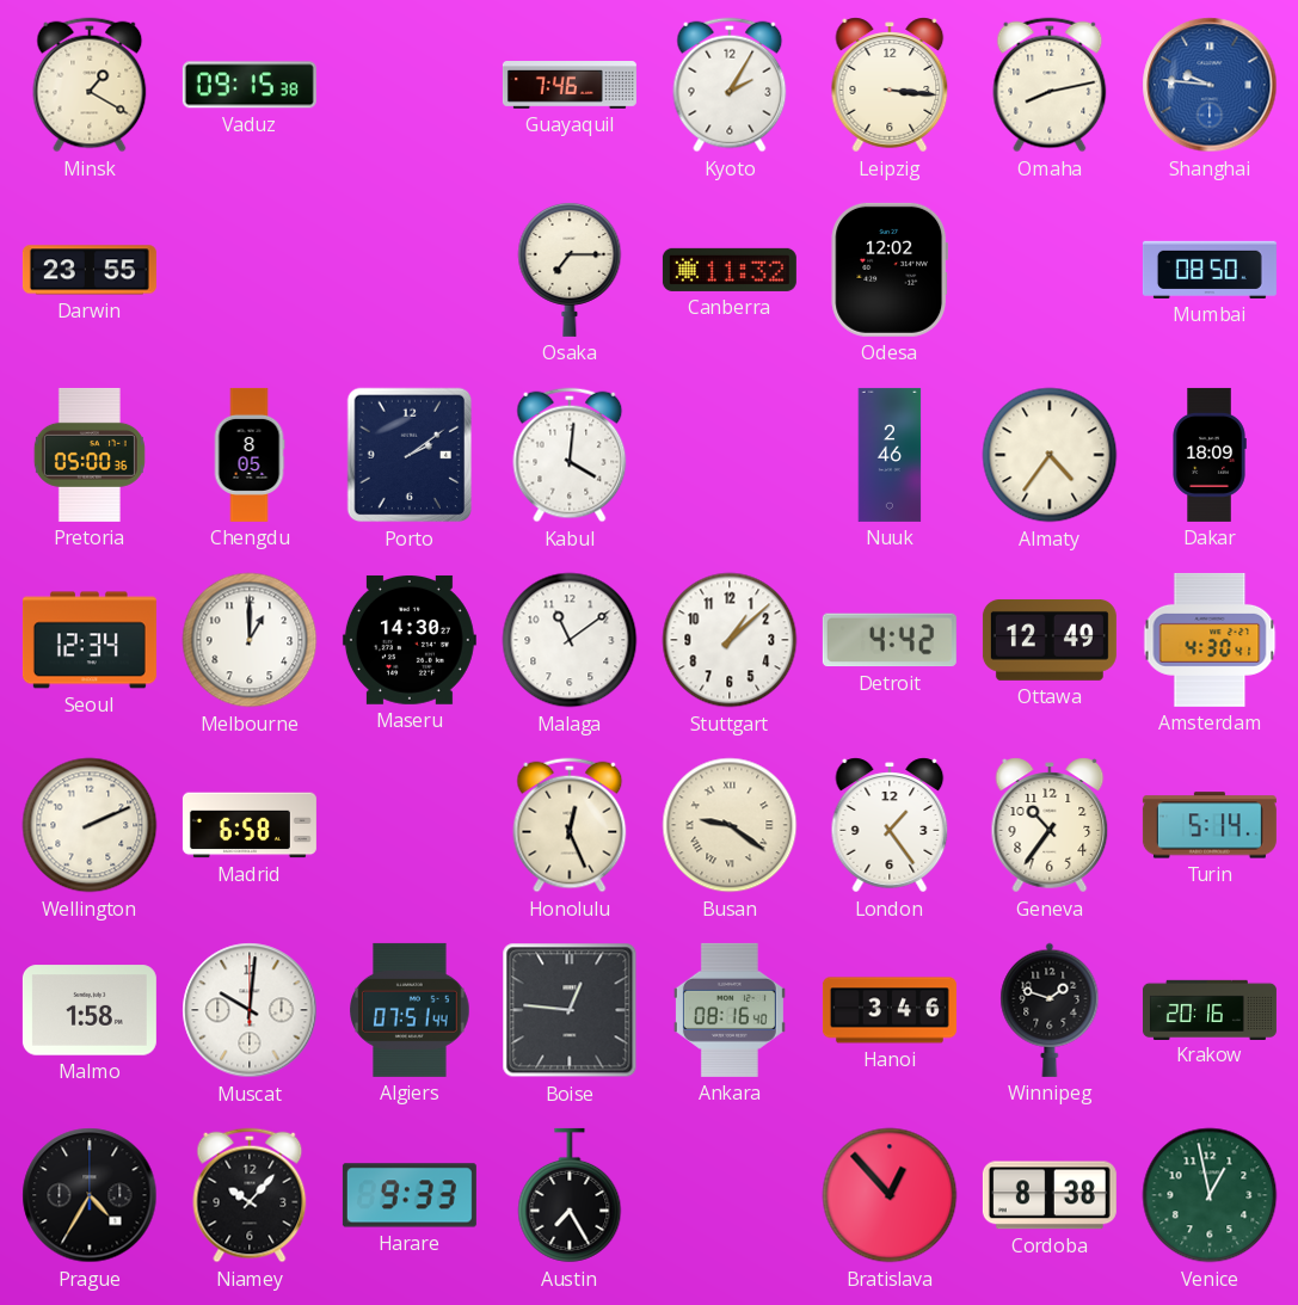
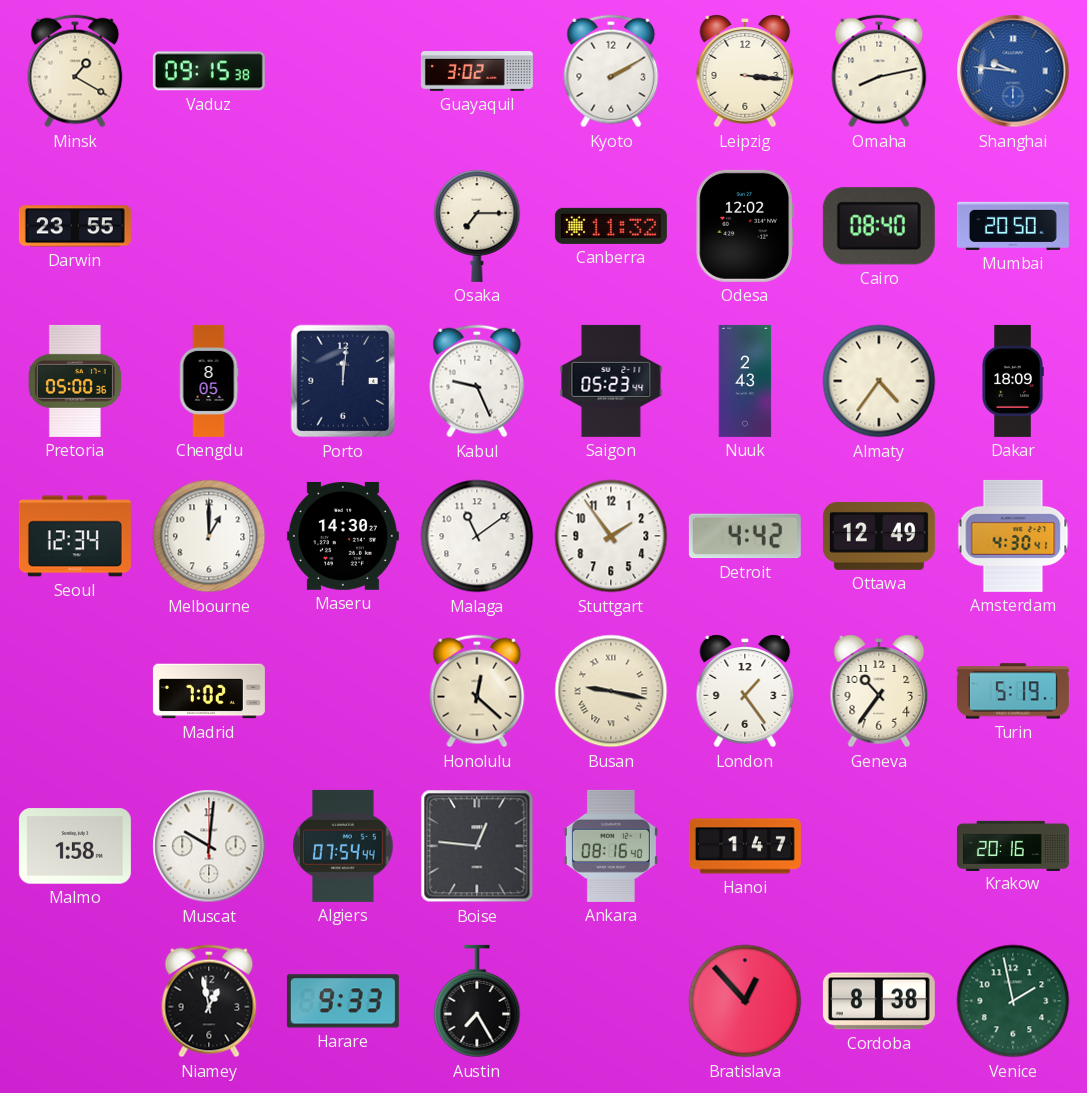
Guayaquil: 7:46 -> 3:02
Kyoto: 2:05 -> 2:10
Cairo: none -> 08:40
Mumbai: 08:50 -> 20:50
Porto: 2:09 -> 12:01
Kabul: 4:01 -> 9:26
Saigon: none -> 05:23
Nuuk: 2:46 -> 2:43
Stuttgart: 1:08 -> 1:54
Wellington: 2:11 -> none
Madrid: 6:58 -> 7:02
Honolulu: 12:26 -> 12:22
Busan: 9:21 -> 9:17
Turin: 5:14 -> 5:19
Algiers: 07:51 -> 07:54
Hanoi: 3:46 -> 1:47
Winnipeg: 1:48 -> none
Prague: 4:35 -> none
Niamey: 10:07 -> 12:58
Venice: 12:58 -> 1:58
